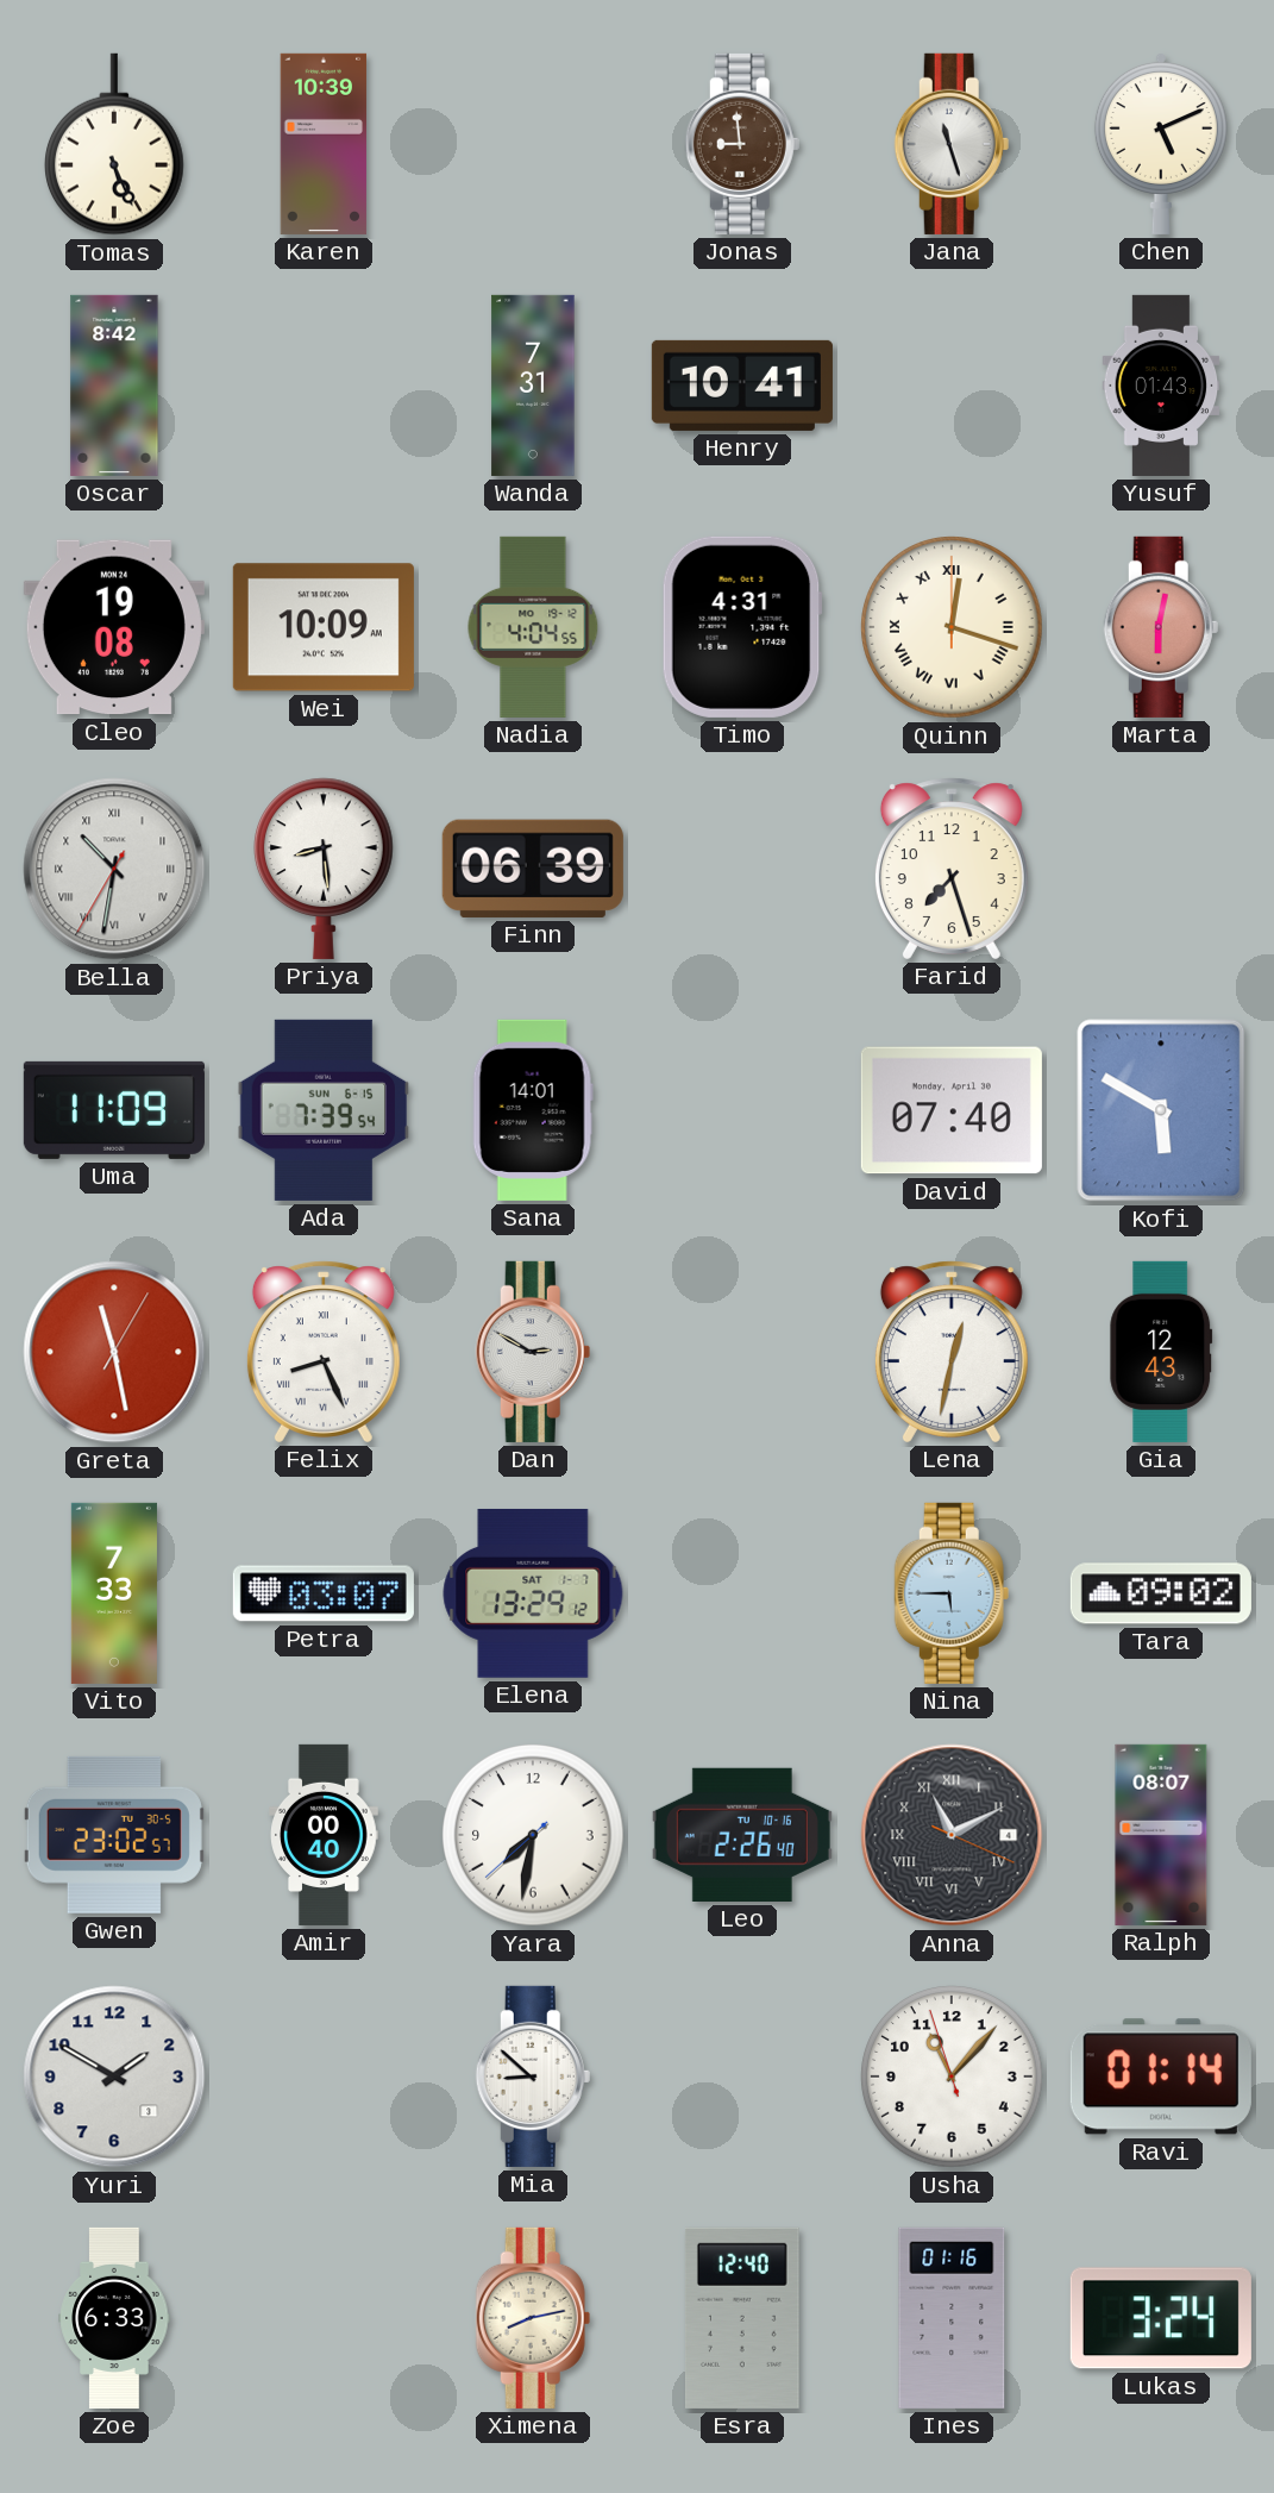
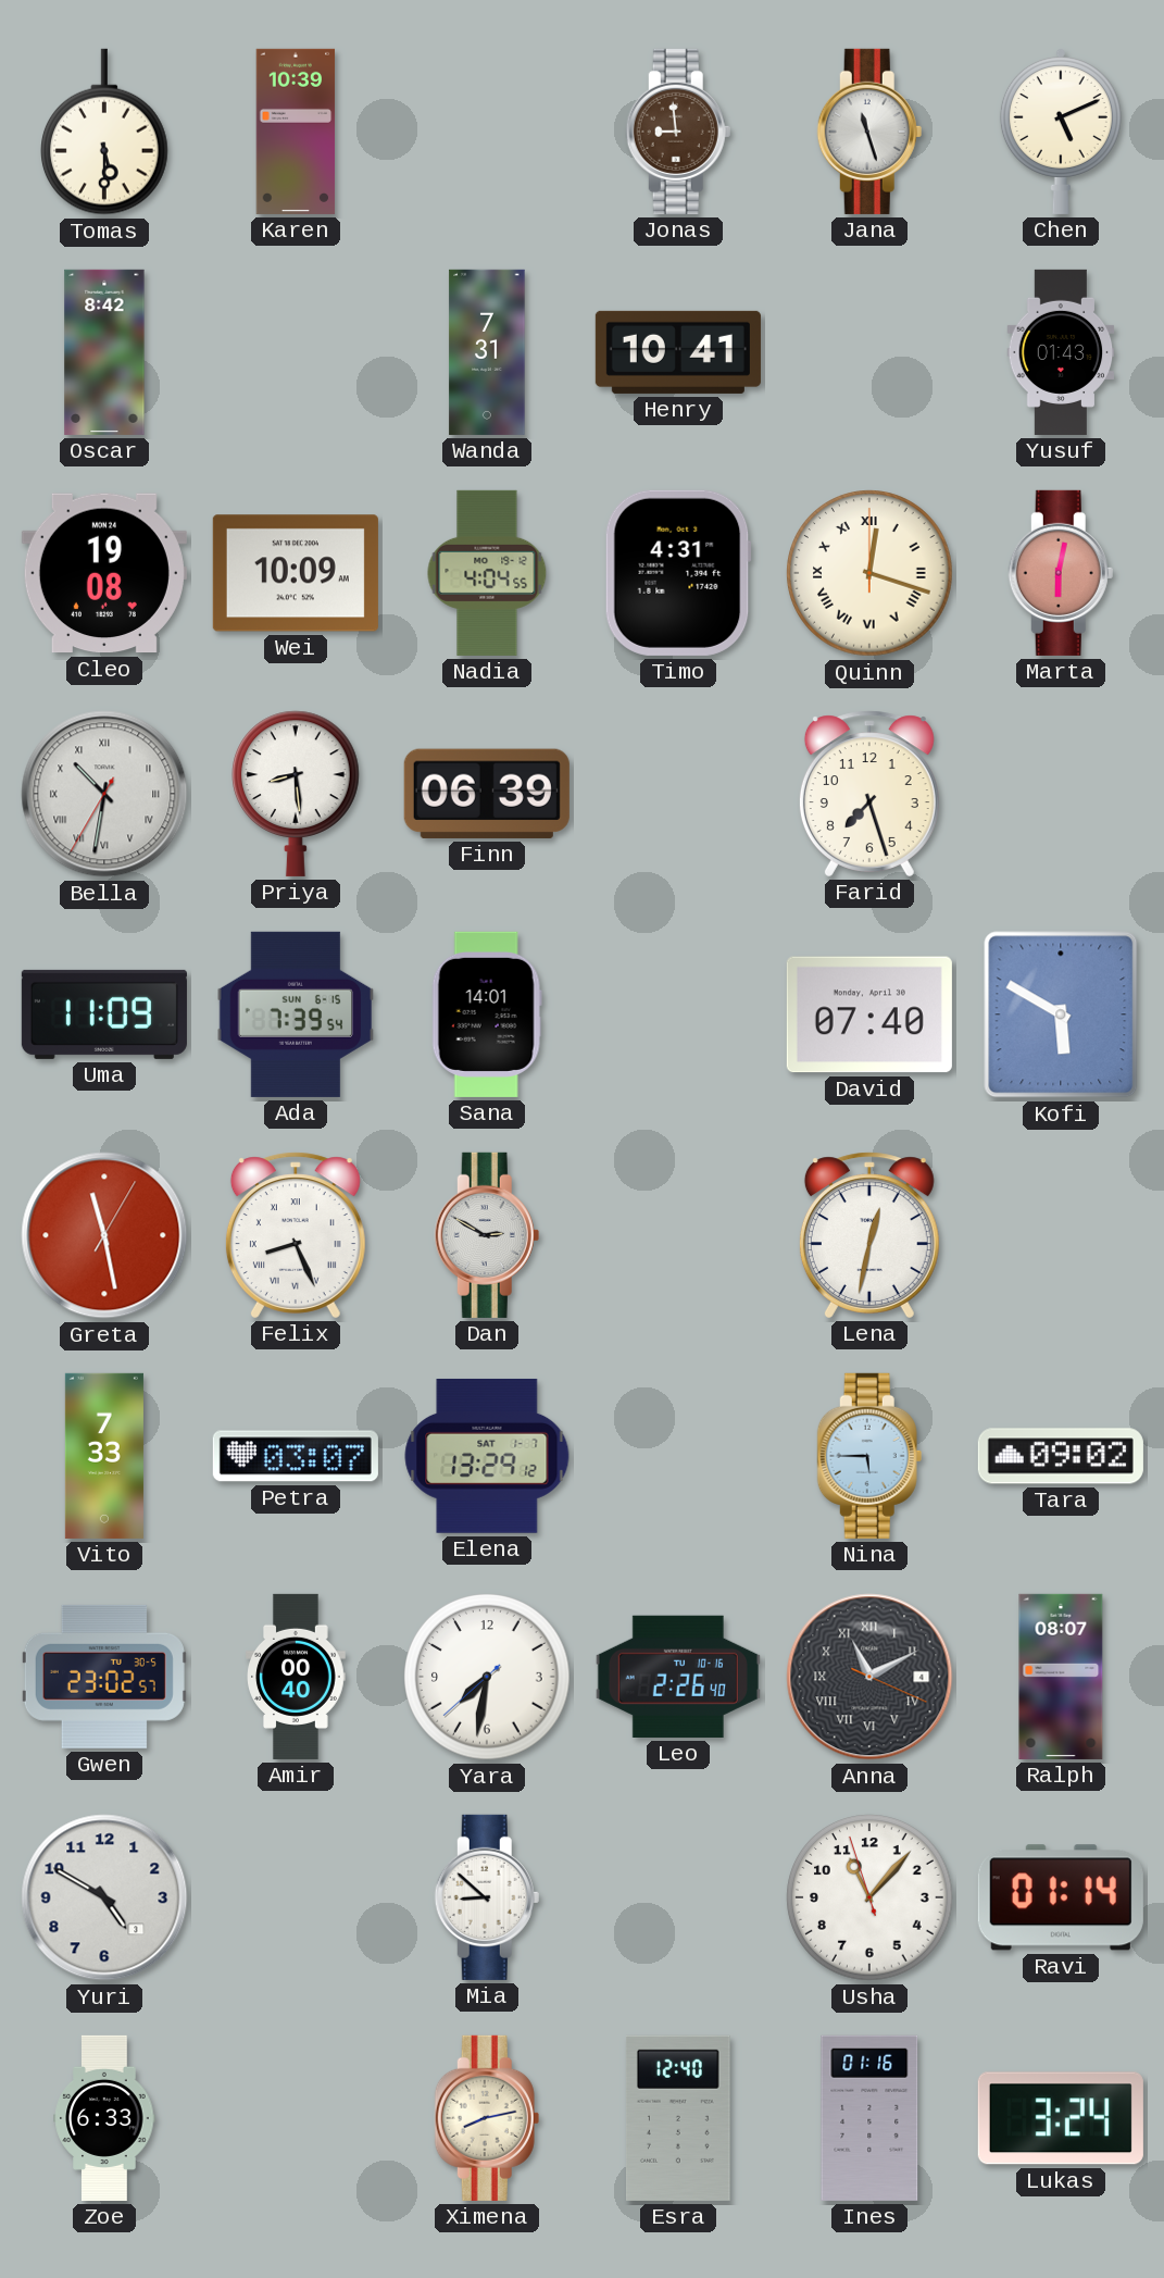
Tomas: 5:26 -> 5:30
Gia: 12:43 -> none
Yuri: 1:50 -> 4:50
